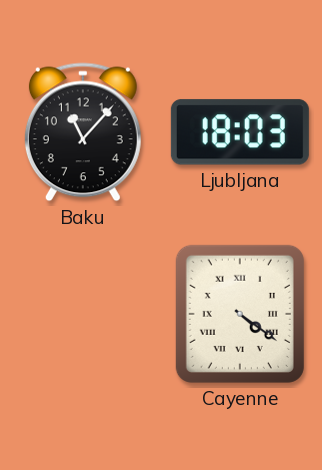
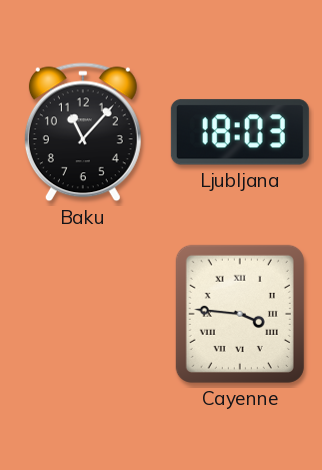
Cayenne: 4:21 -> 3:46
